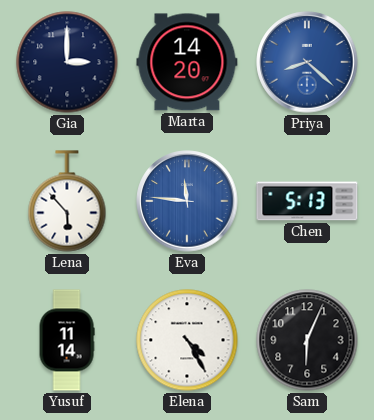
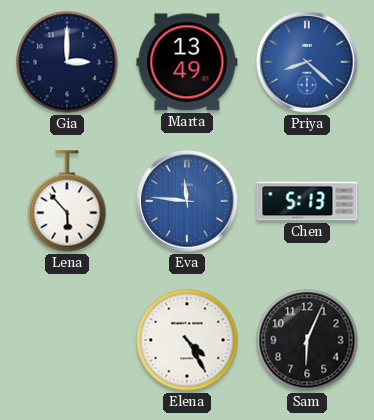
Marta: 14:20 -> 13:49
Yusuf: 11:14 -> none
